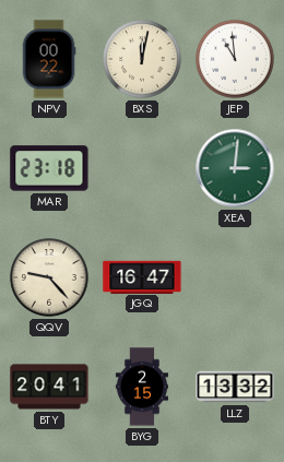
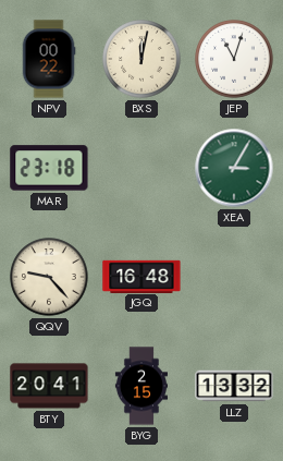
JEP: 10:59 -> 11:03
XEA: 3:01 -> 3:05
JGQ: 16:47 -> 16:48
